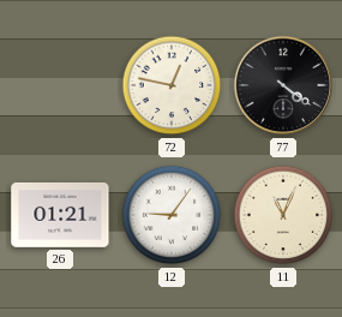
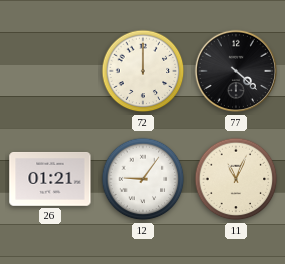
72: 12:47 -> 12:00
77: 4:21 -> 4:22
